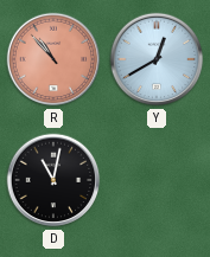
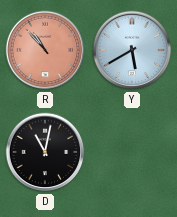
Y: 12:40 -> 5:40
